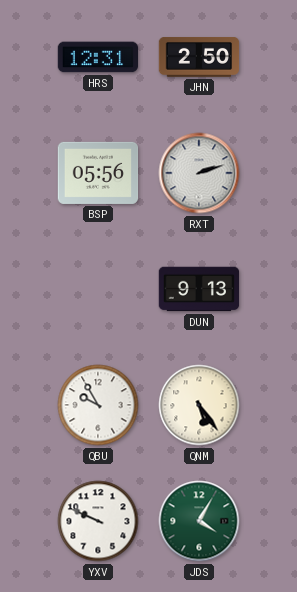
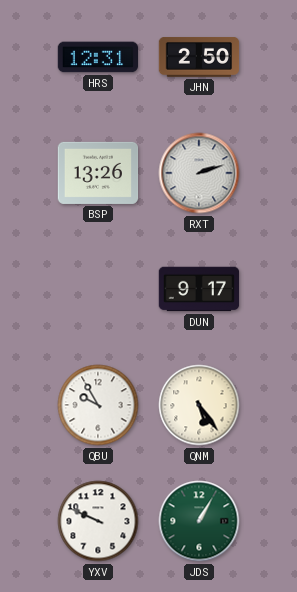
BSP: 05:56 -> 13:26
DUN: 9:13 -> 9:17
JDS: 4:05 -> 1:05
